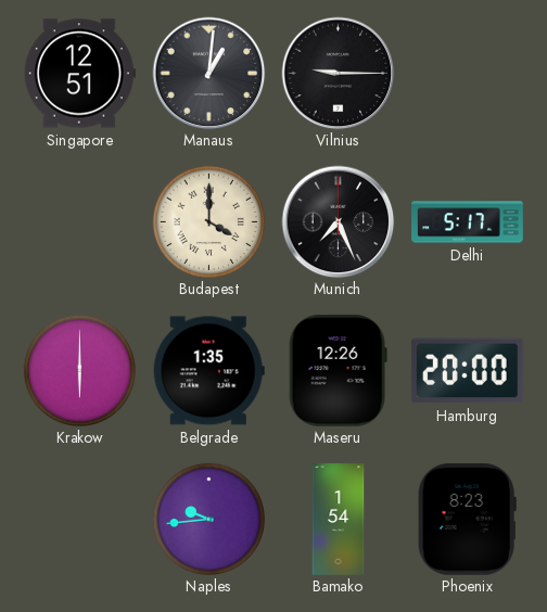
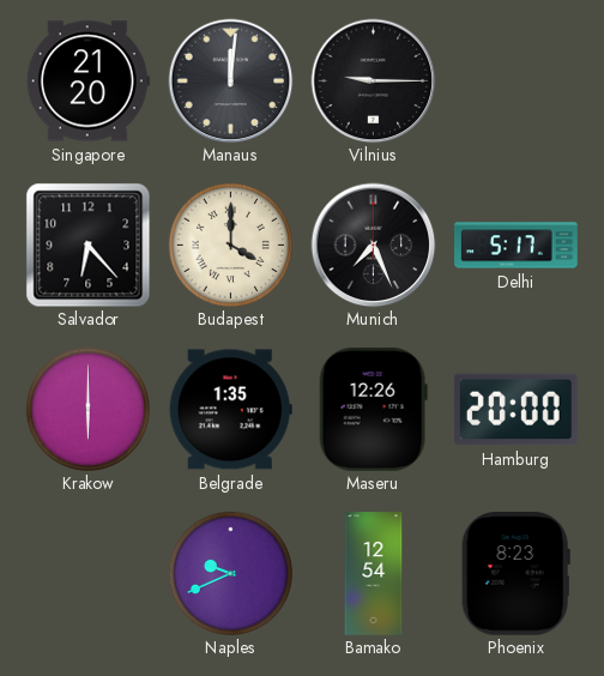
Singapore: 12:51 -> 21:20
Manaus: 1:01 -> 12:01
Salvador: none -> 6:23
Naples: 9:44 -> 9:41
Bamako: 1:54 -> 12:54
